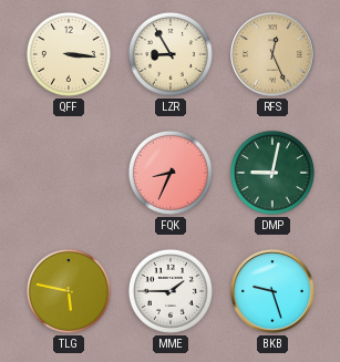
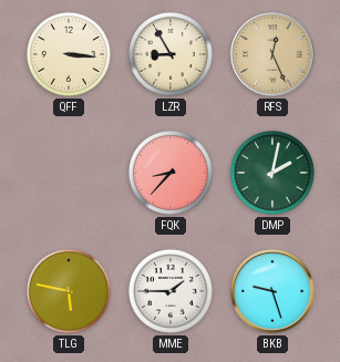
FQK: 8:34 -> 8:37
DMP: 9:02 -> 2:02
